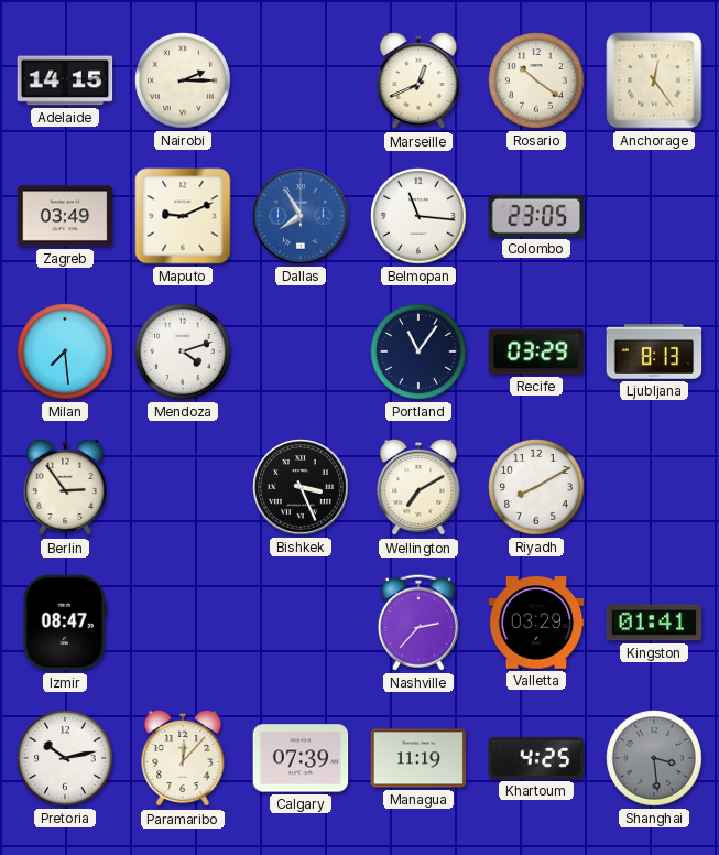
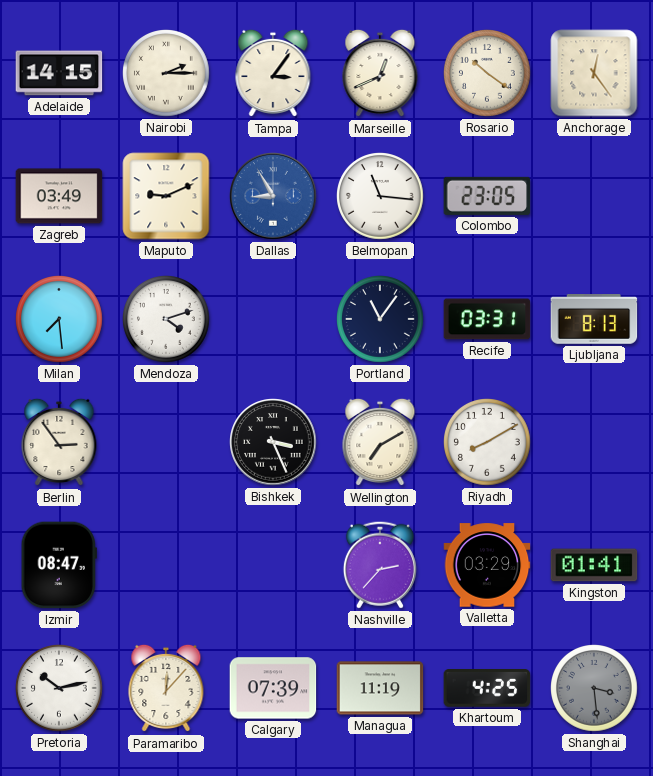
Tampa: none -> 3:06
Dallas: 7:55 -> 8:55
Recife: 03:29 -> 03:31
